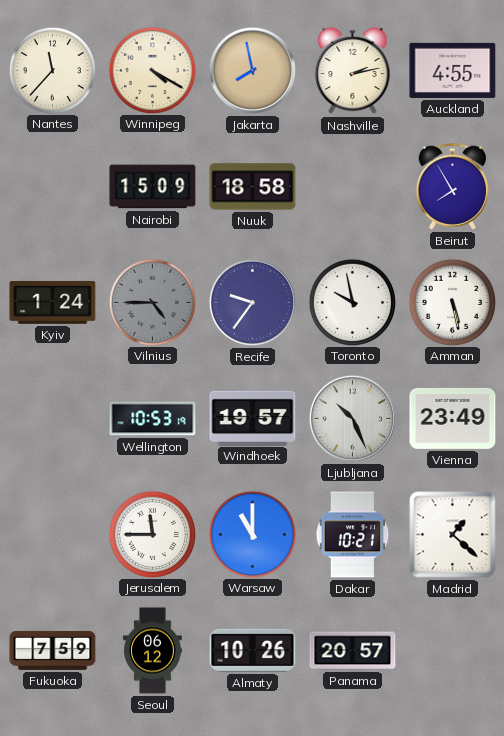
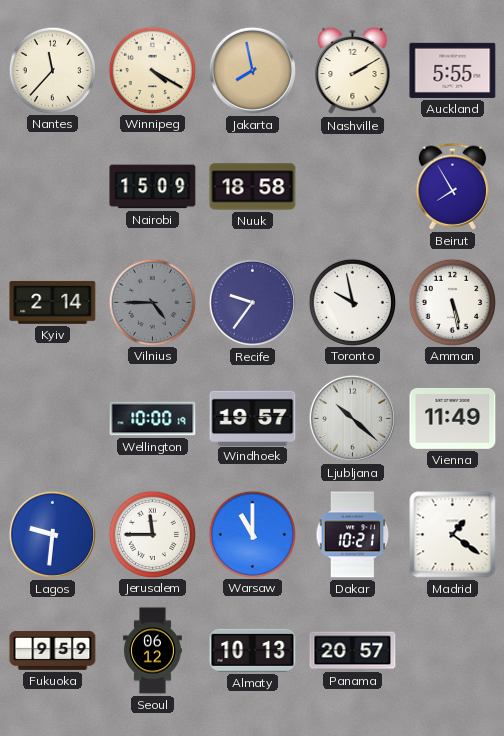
Nashville: 2:13 -> 2:10
Auckland: 4:55 -> 5:55
Kyiv: 1:24 -> 2:14
Wellington: 10:53 -> 10:00
Ljubljana: 10:26 -> 10:22
Vienna: 23:49 -> 11:49
Lagos: none -> 9:31
Madrid: 1:22 -> 1:21
Fukuoka: 7:59 -> 9:59
Almaty: 10:26 -> 10:13
